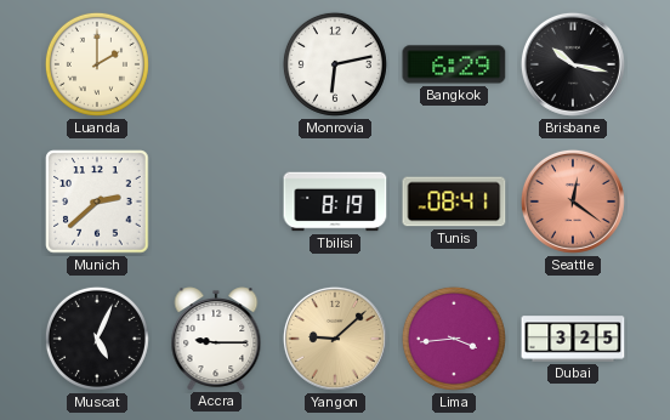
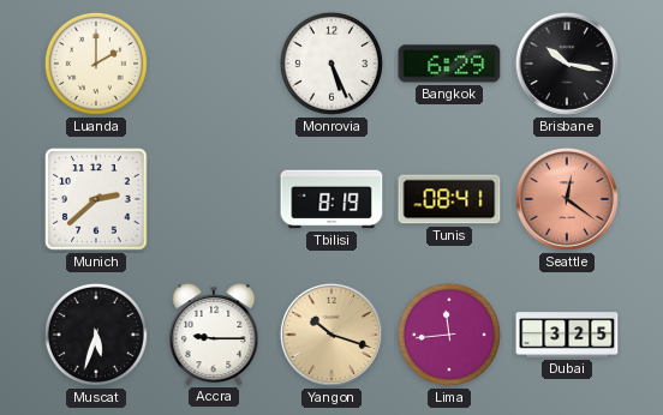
Monrovia: 6:13 -> 5:26
Muscat: 5:04 -> 5:33
Yangon: 9:08 -> 10:18
Lima: 3:44 -> 11:44
